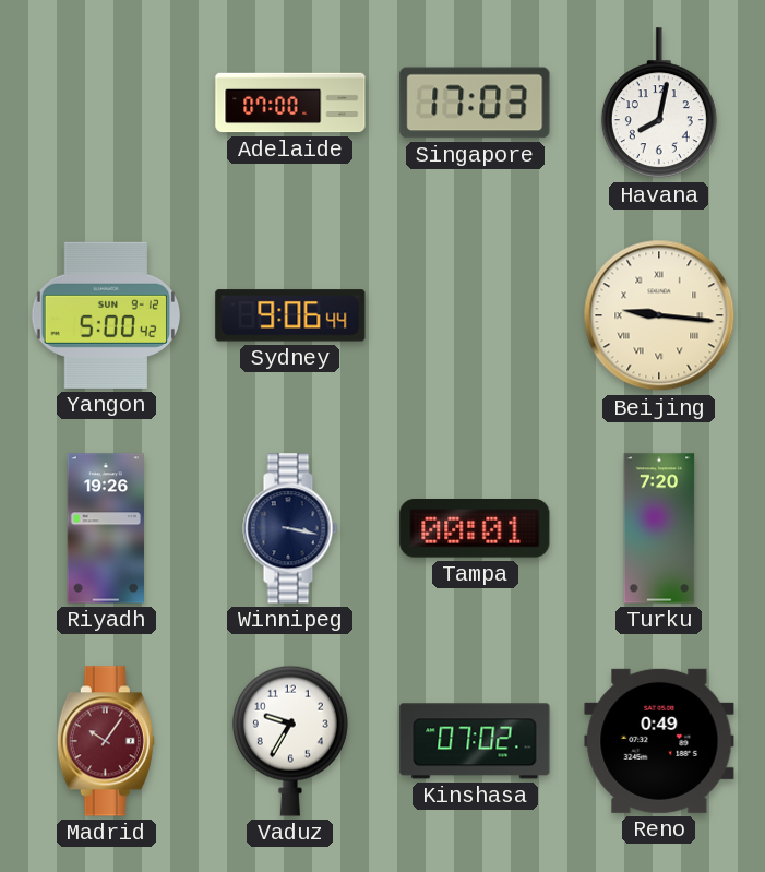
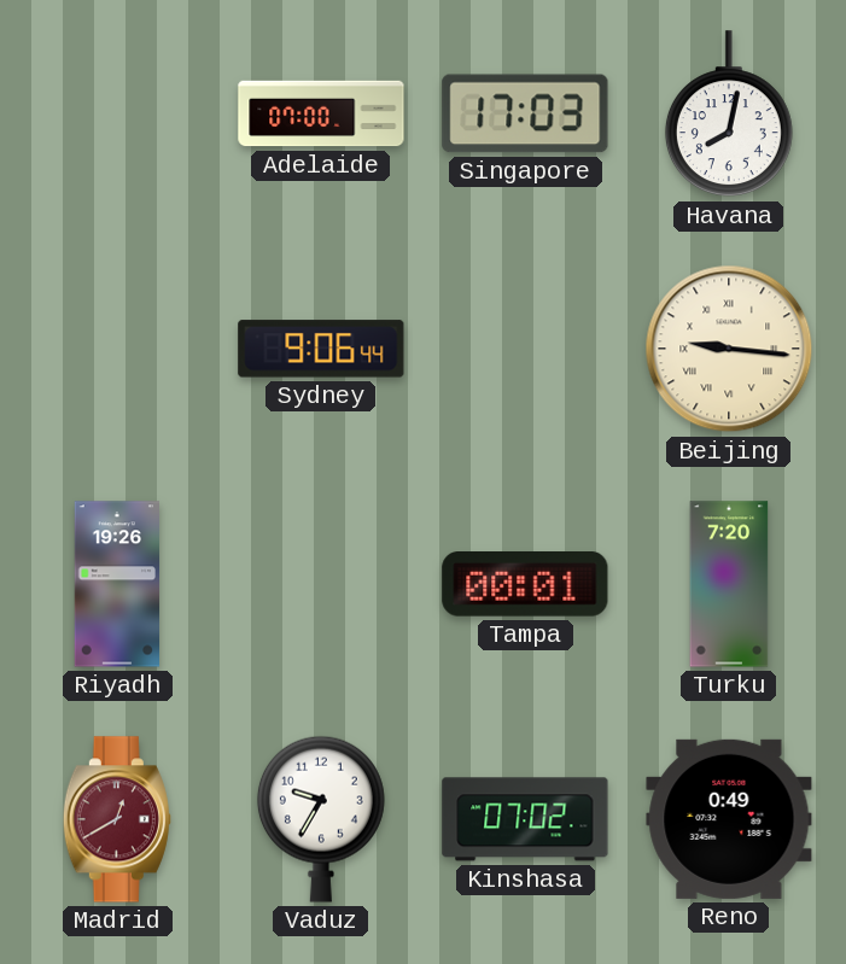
Yangon: 5:00 -> none
Winnipeg: 3:17 -> none
Madrid: 10:06 -> 12:40
